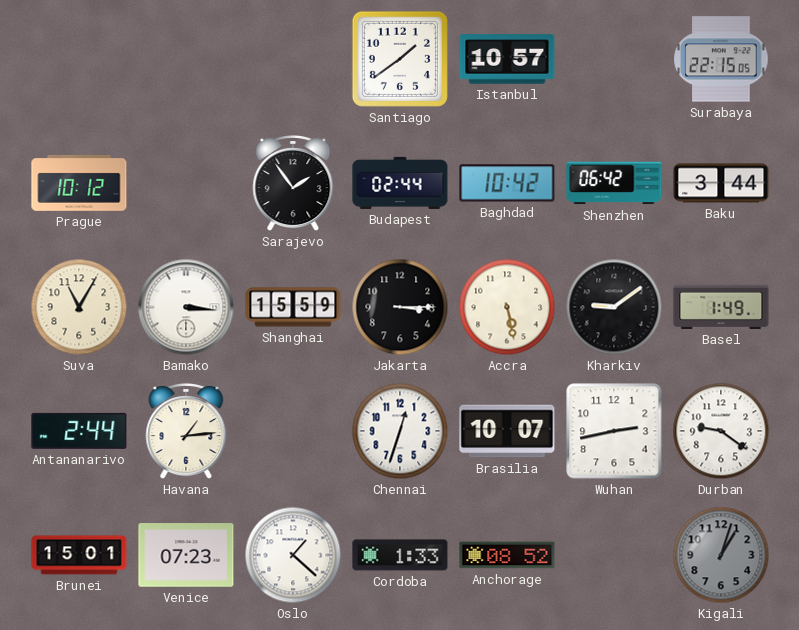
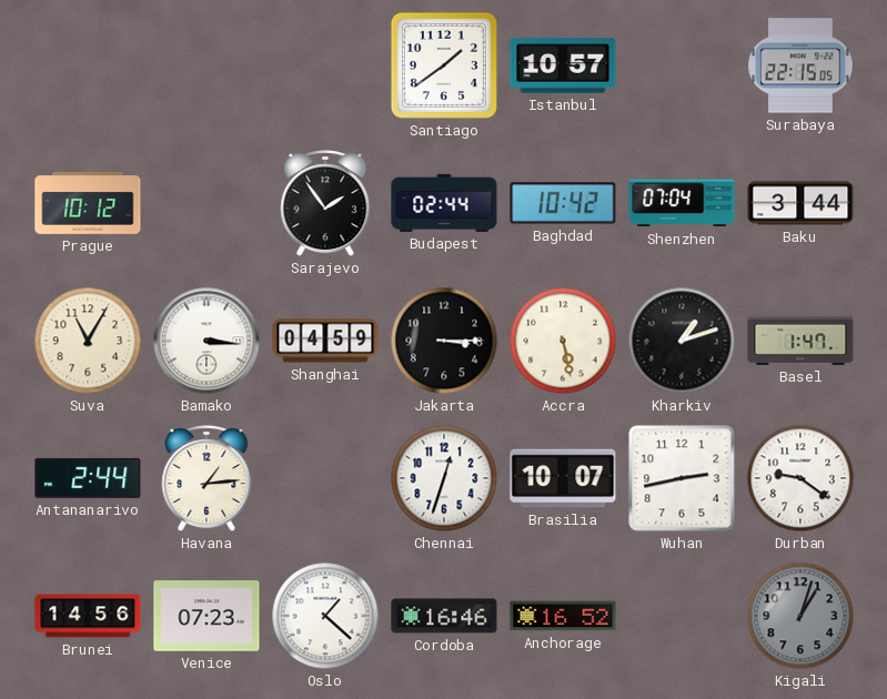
Shenzhen: 06:42 -> 07:04
Shanghai: 15:59 -> 04:59
Kharkiv: 9:09 -> 1:12
Basel: 1:49 -> 1:47
Brunei: 15:01 -> 14:56
Cordoba: 1:33 -> 16:46
Anchorage: 08:52 -> 16:52
